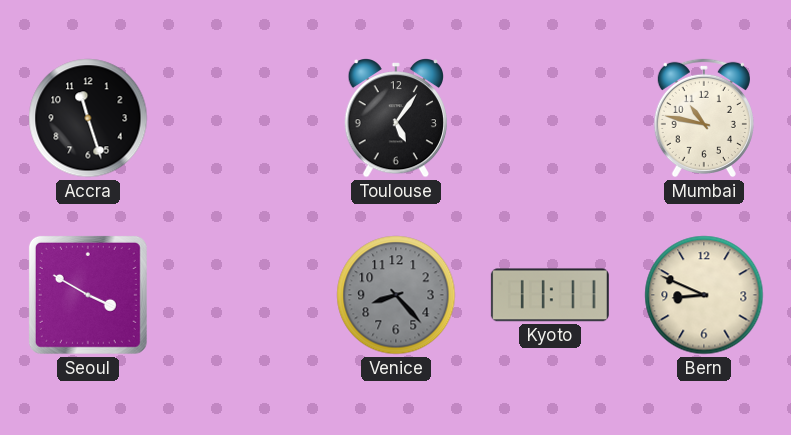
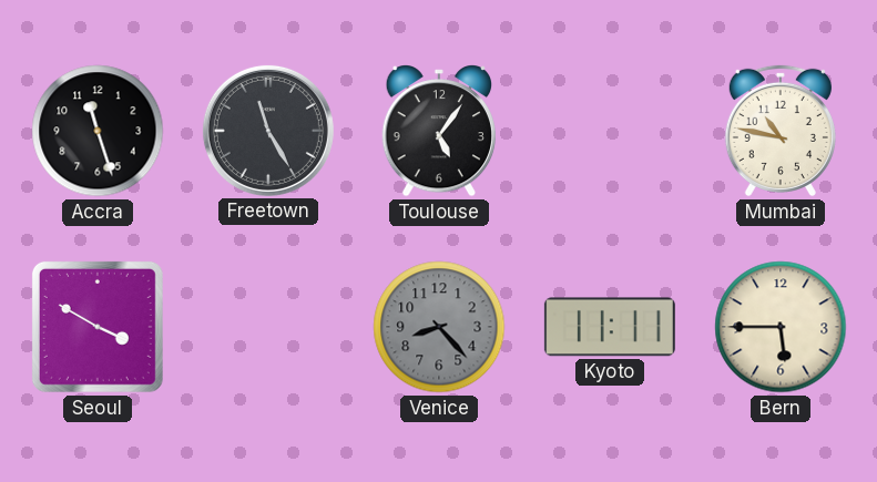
Freetown: none -> 11:25
Bern: 8:49 -> 5:45
